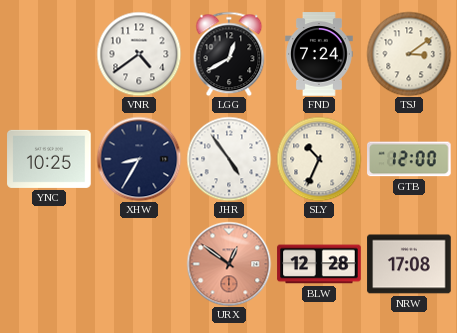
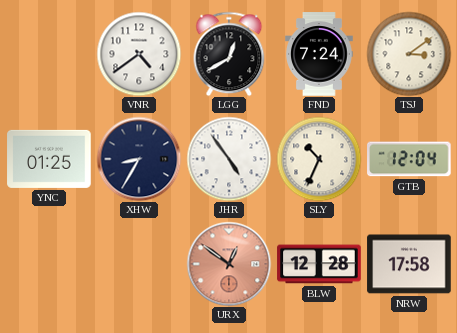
YNC: 10:25 -> 01:25
GTB: 12:00 -> 12:04
NRW: 17:08 -> 17:58
